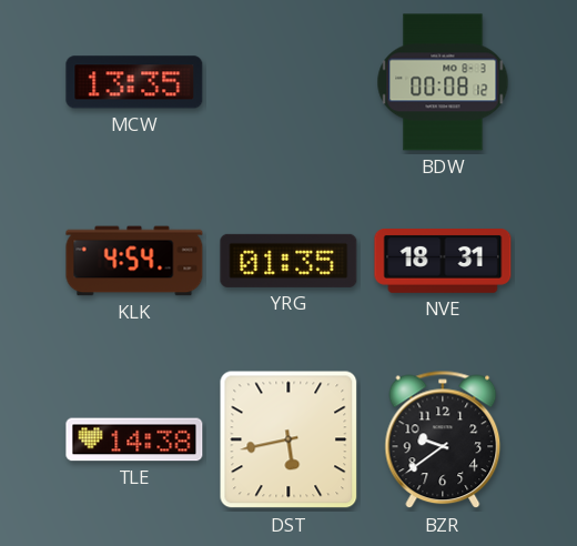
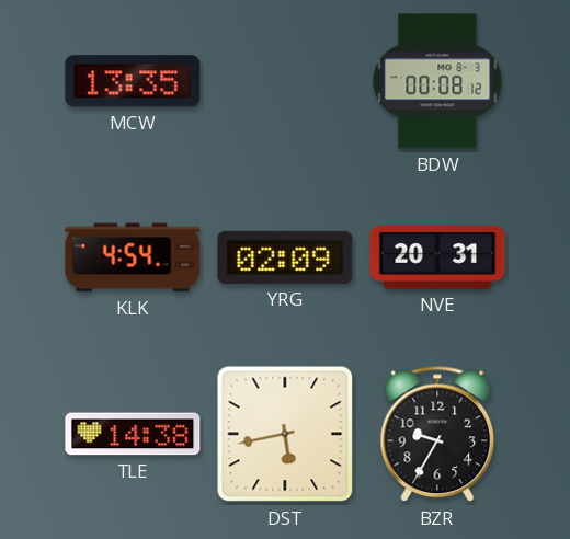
YRG: 01:35 -> 02:09
NVE: 18:31 -> 20:31
BZR: 9:39 -> 9:35
